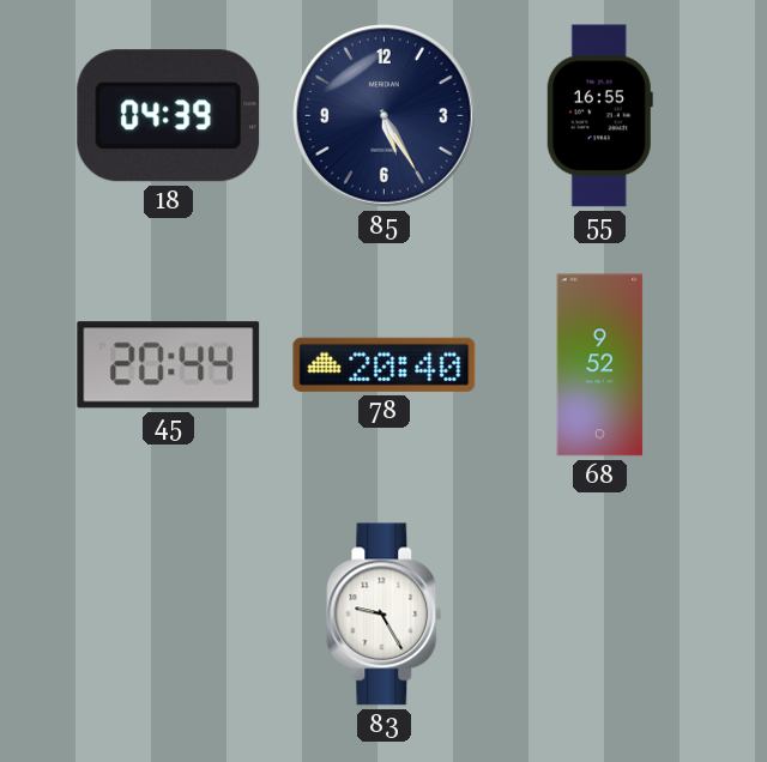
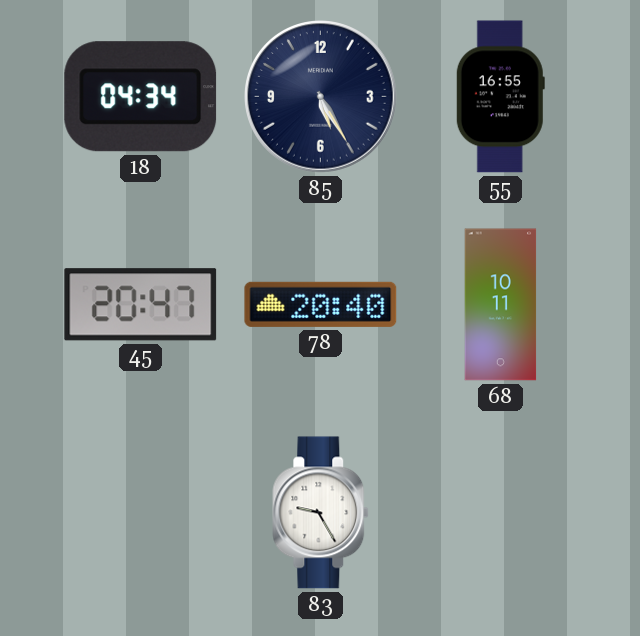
18: 04:39 -> 04:34
45: 20:44 -> 20:47
68: 9:52 -> 10:11
